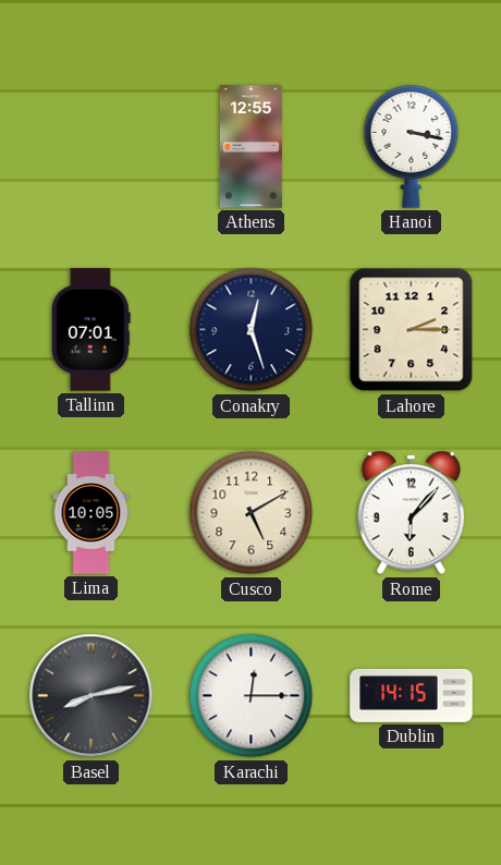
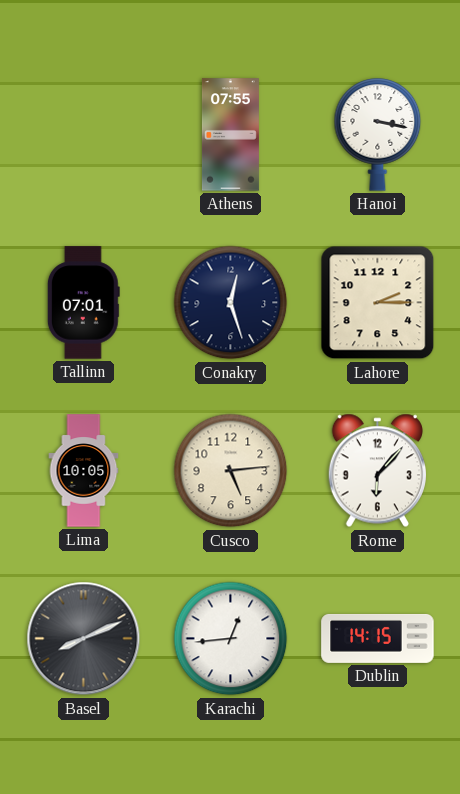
Athens: 12:55 -> 07:55
Cusco: 5:10 -> 5:14
Basel: 8:13 -> 8:11
Karachi: 12:15 -> 12:44
